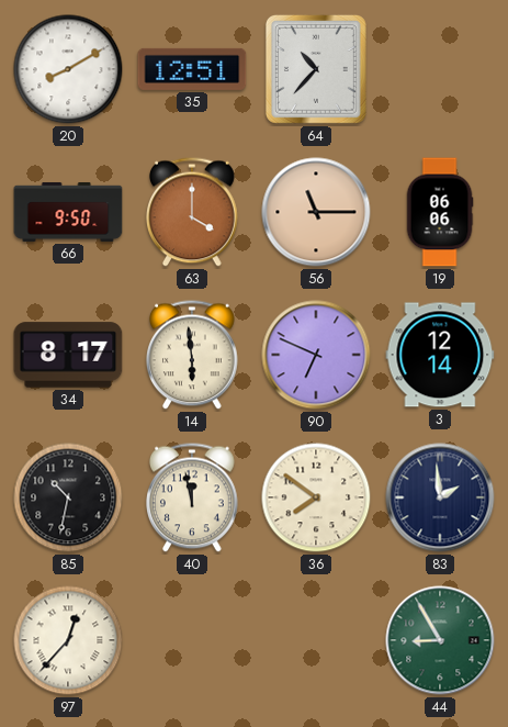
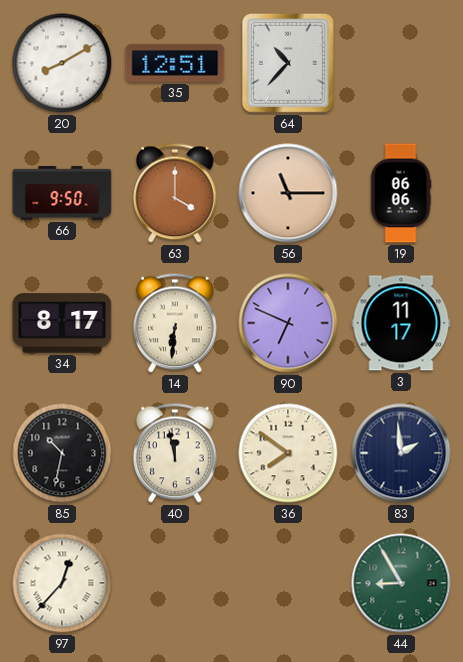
14: 5:59 -> 6:31
3: 12:14 -> 11:17
